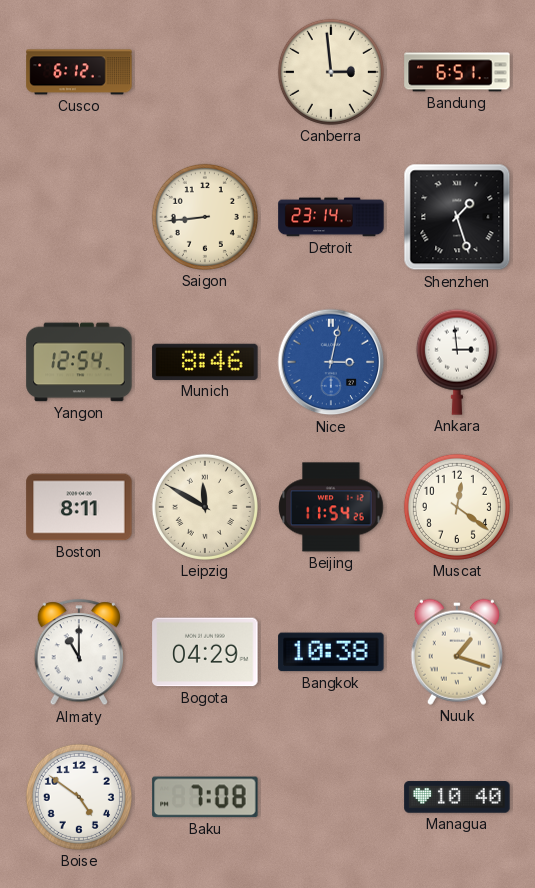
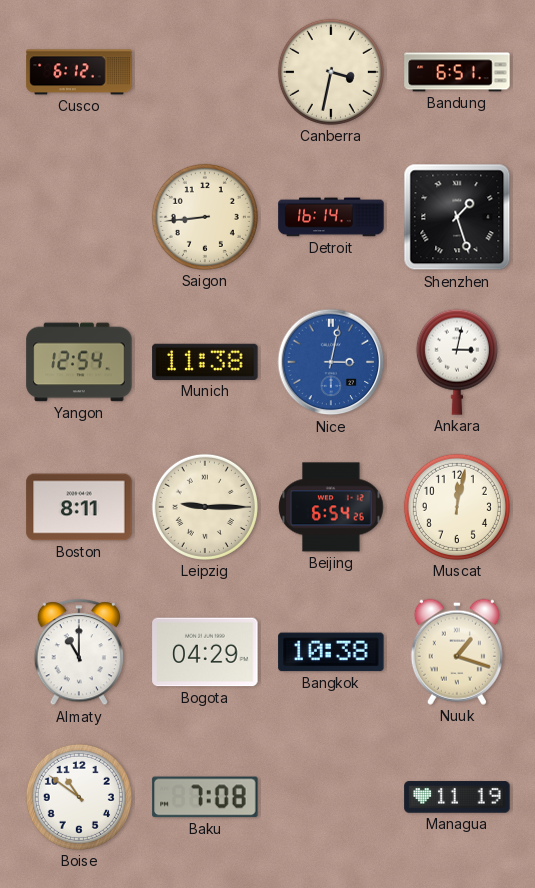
Canberra: 2:59 -> 3:32
Detroit: 23:14 -> 16:14
Munich: 8:46 -> 11:38
Ankara: 2:59 -> 3:02
Leipzig: 11:50 -> 9:15
Beijing: 11:54 -> 6:54
Muscat: 12:21 -> 12:02
Boise: 4:51 -> 10:51
Managua: 10:40 -> 11:19
